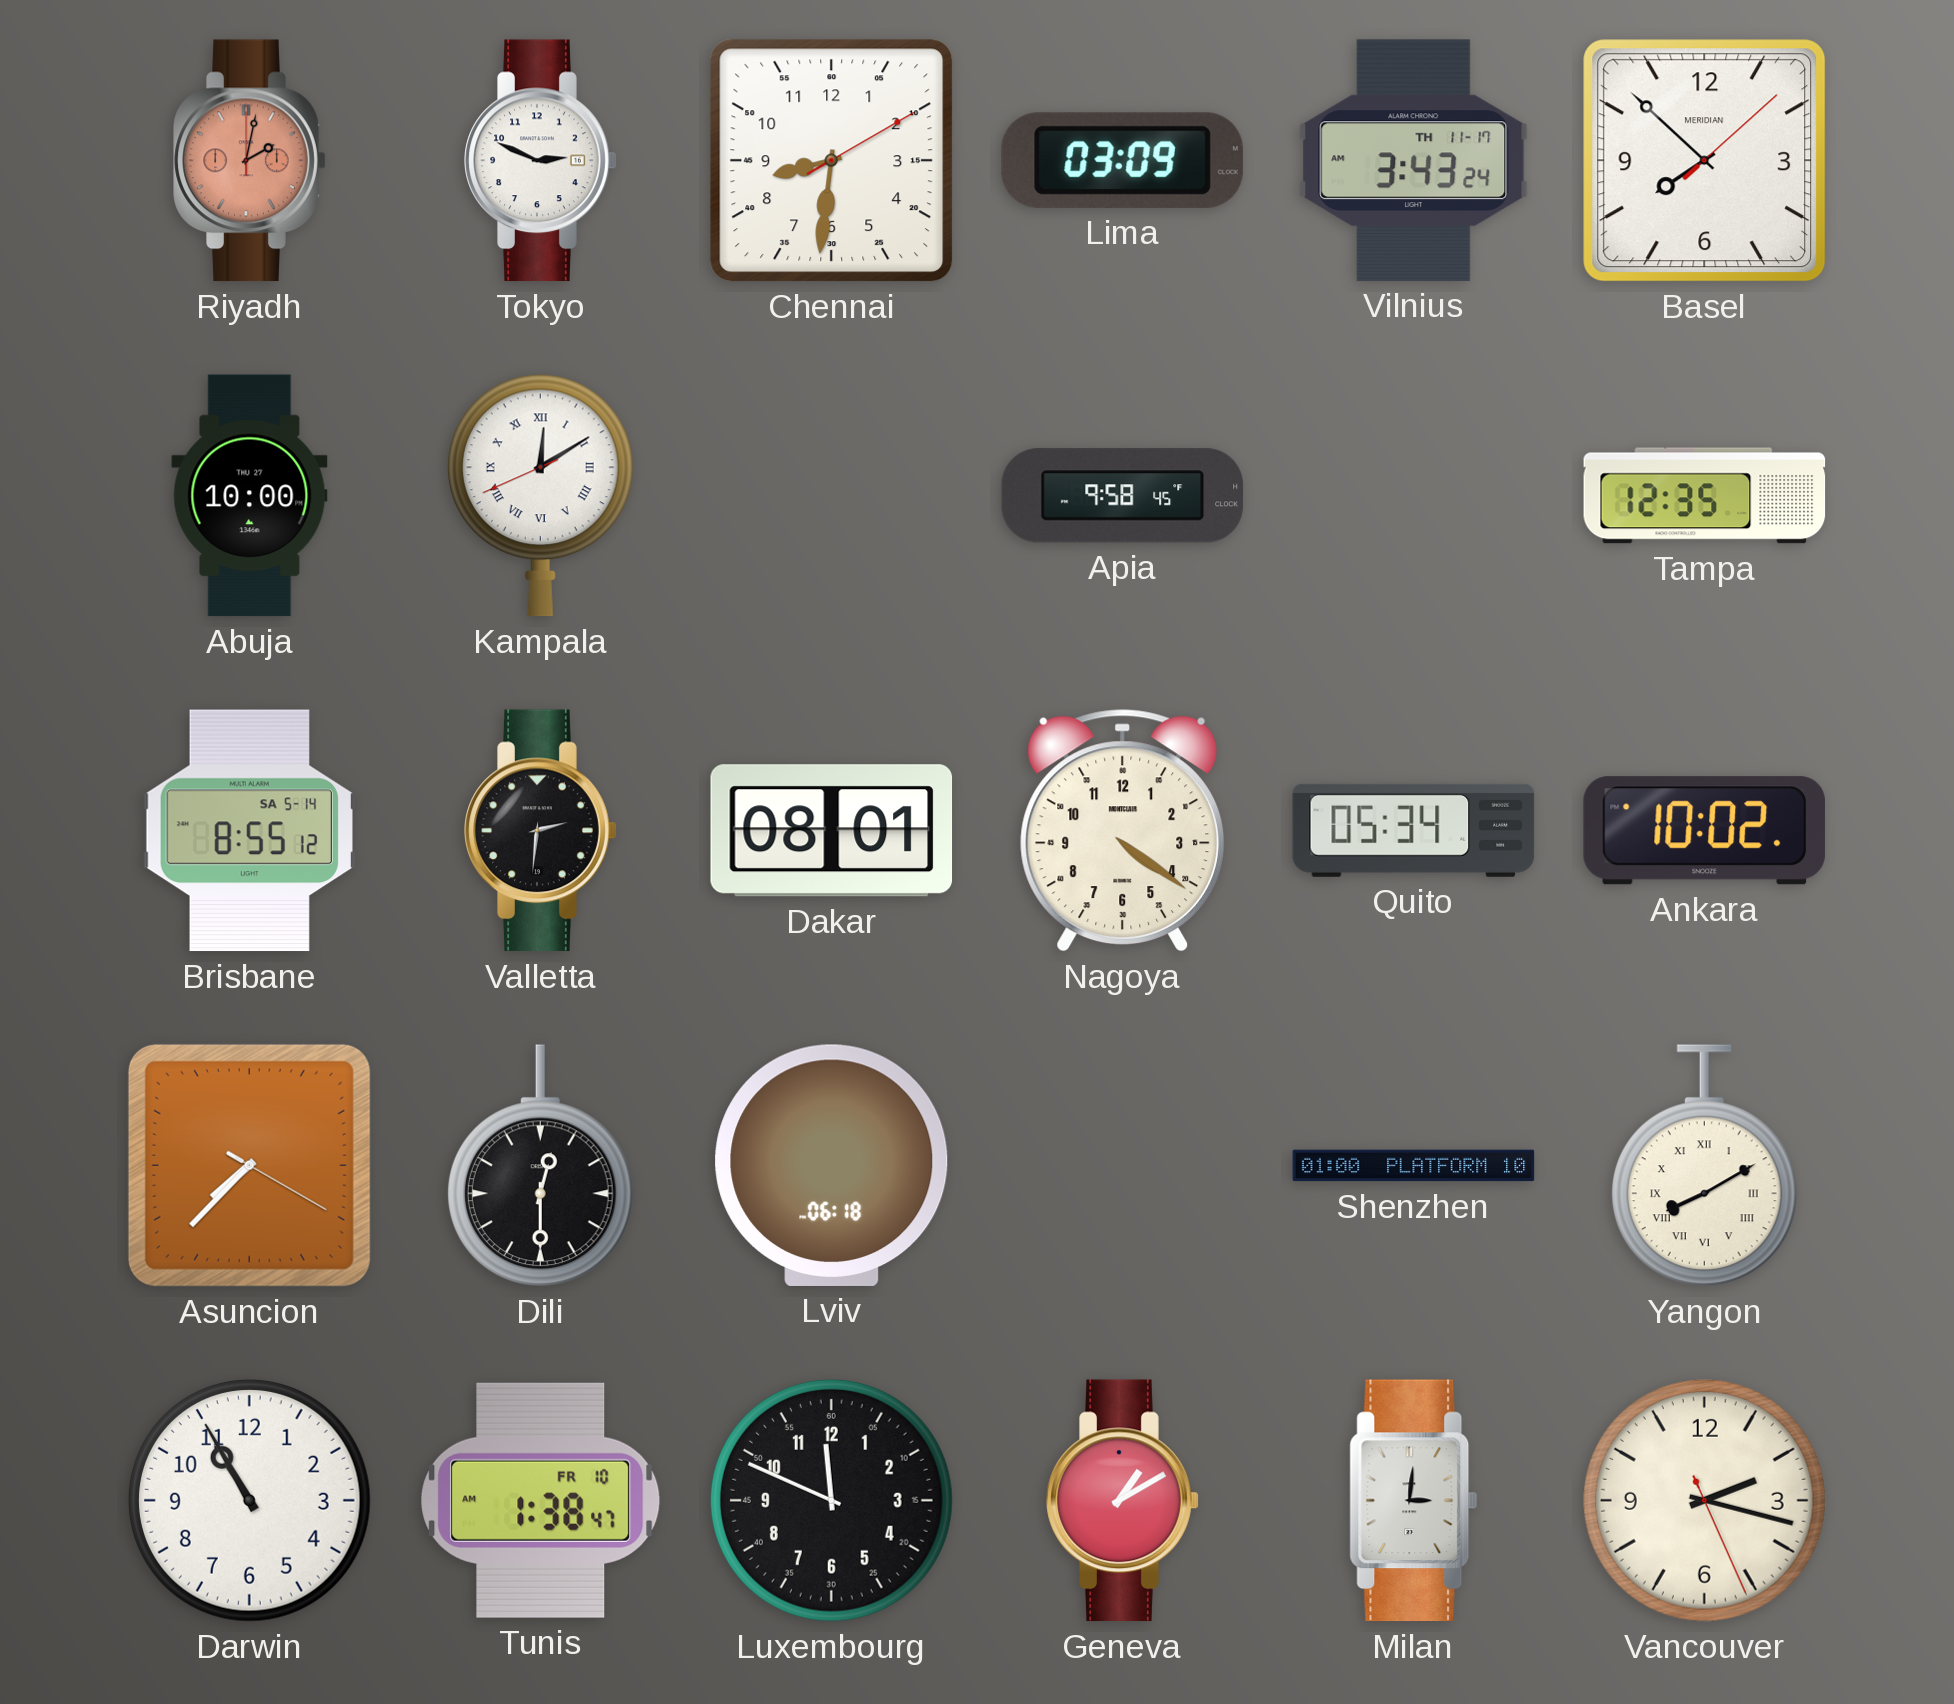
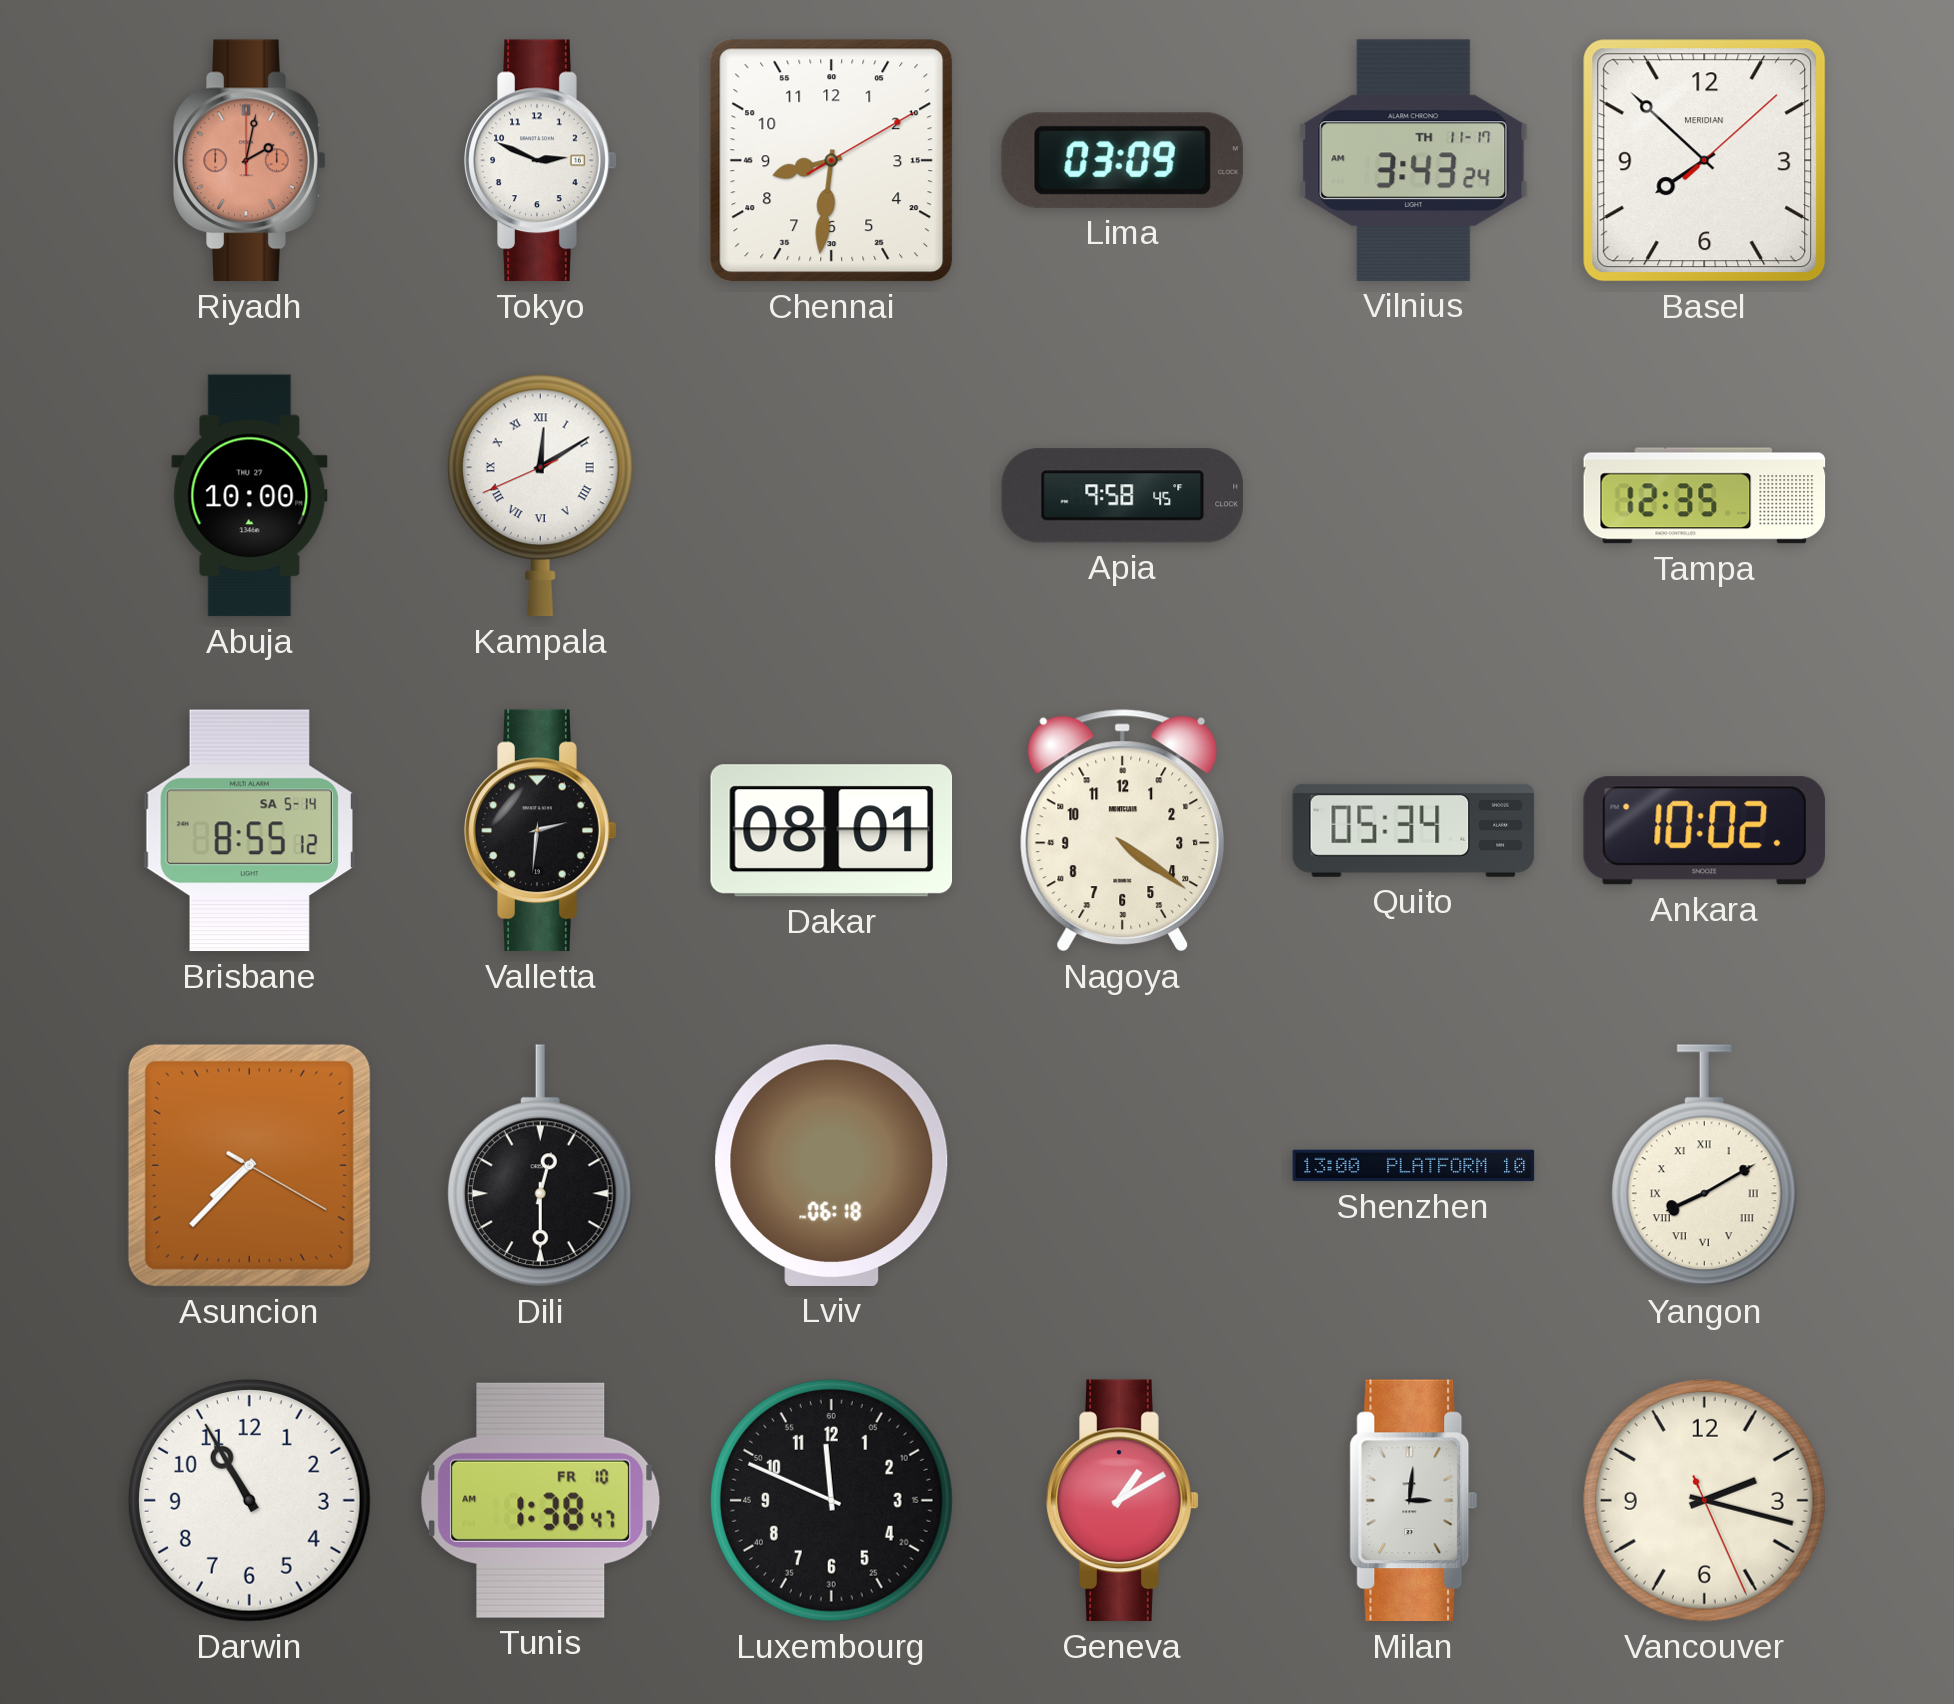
Shenzhen: 01:00 -> 13:00
